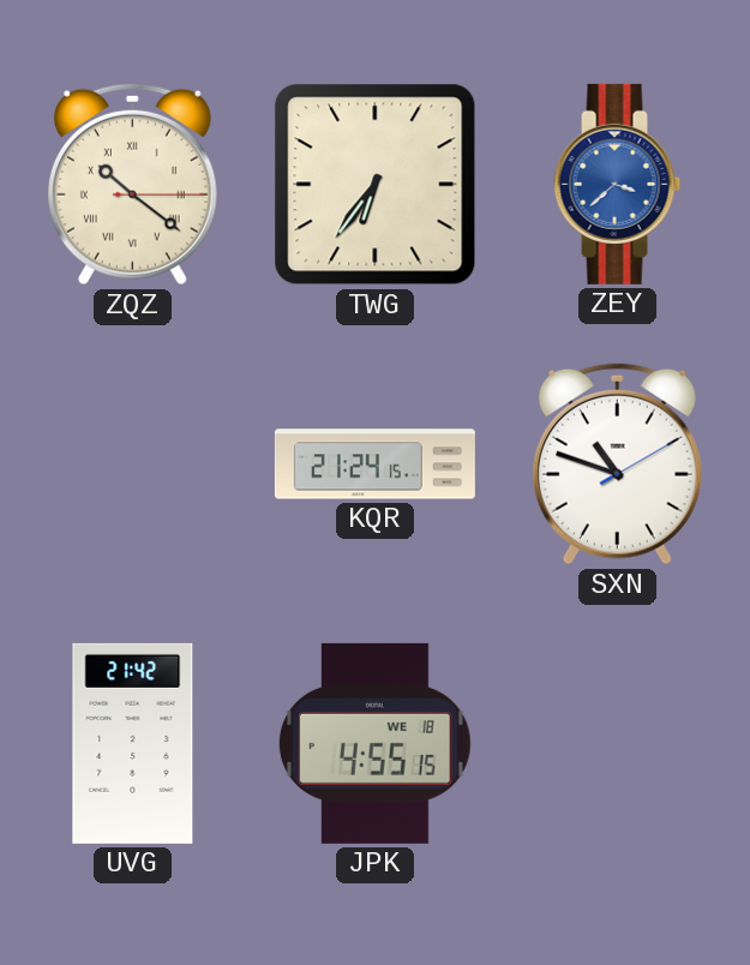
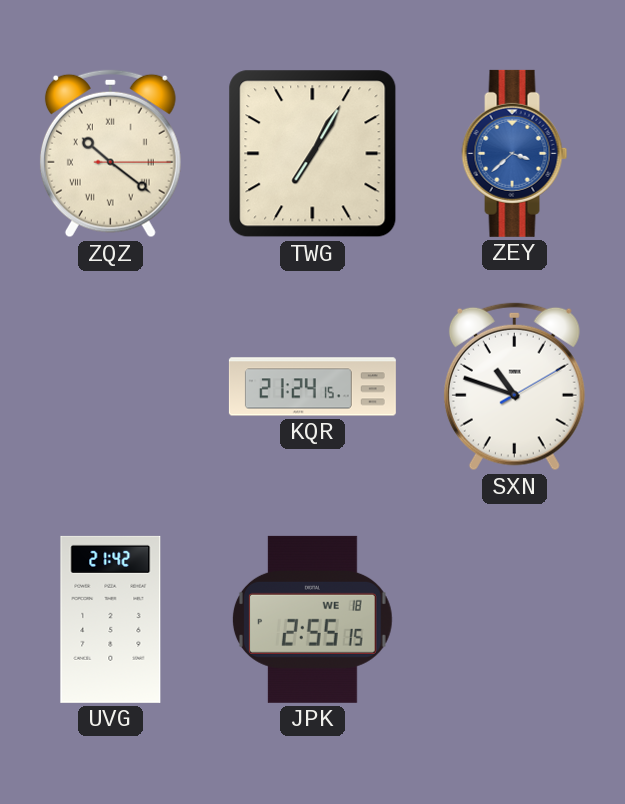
TWG: 6:36 -> 7:05
JPK: 4:55 -> 2:55
